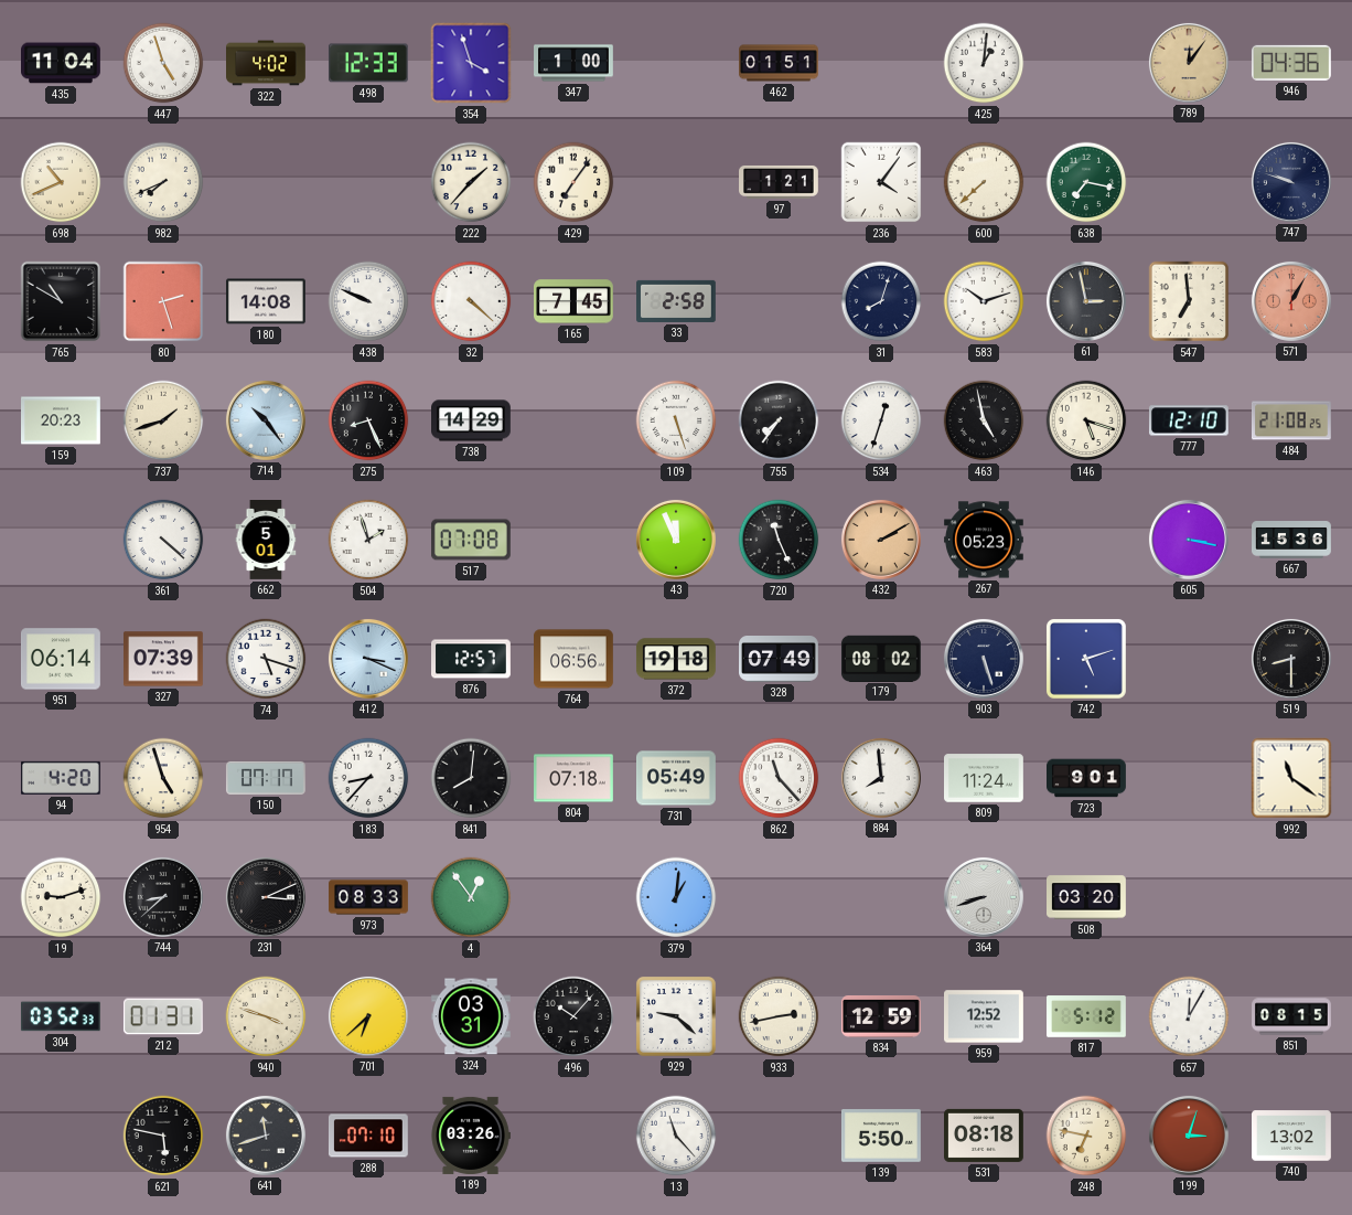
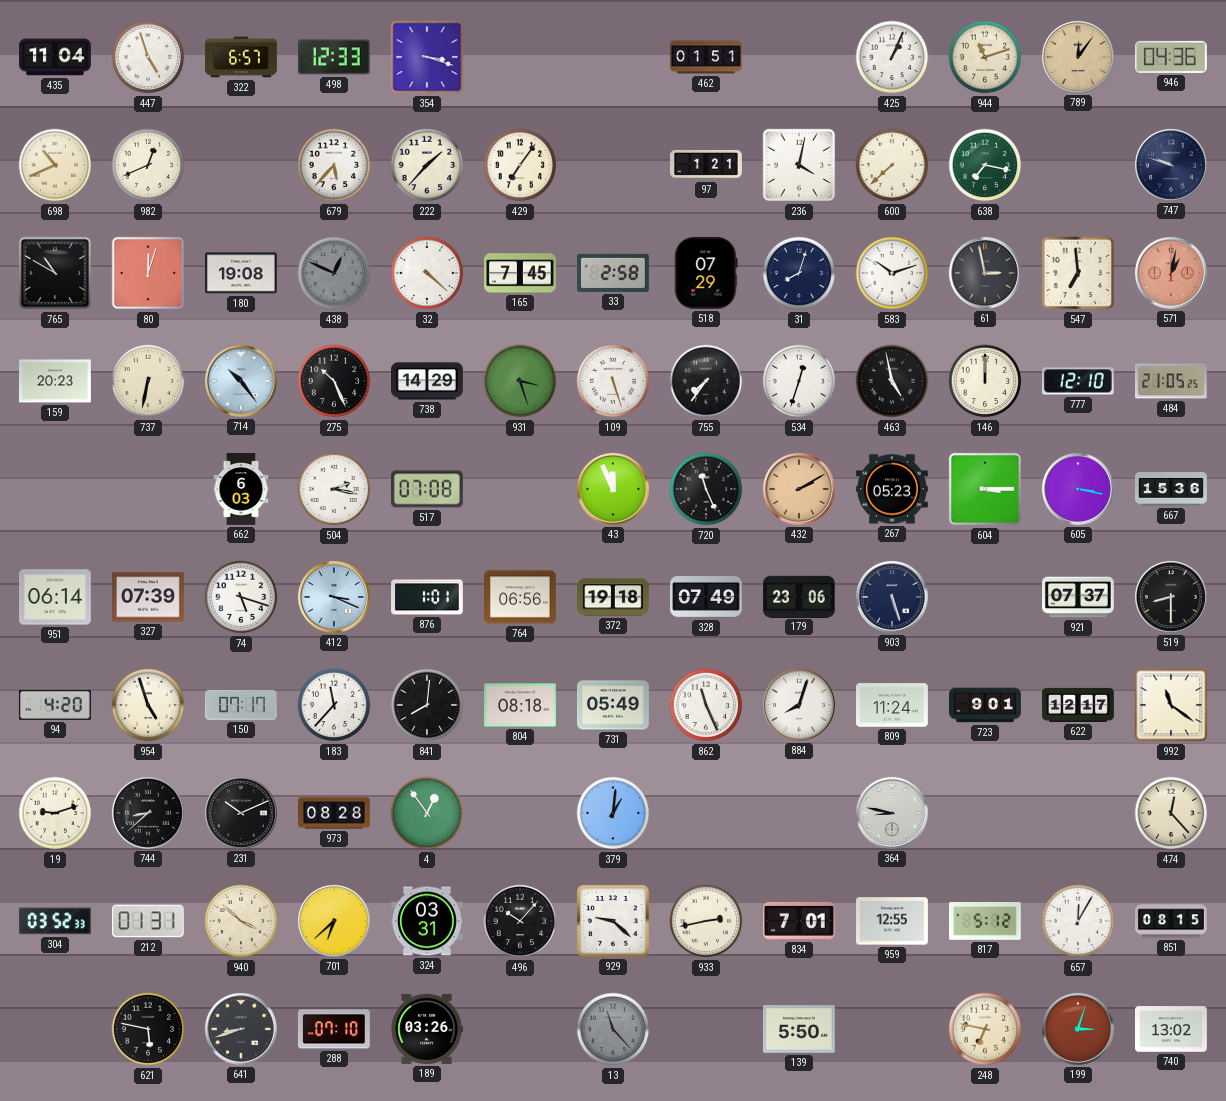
322: 4:02 -> 6:57
354: 3:57 -> 3:18
347: 1:00 -> none
425: 1:01 -> 1:04
944: none -> 11:12
982: 7:41 -> 12:41
679: none -> 5:37
236: 4:06 -> 4:02
80: 2:27 -> 12:03
180: 14:08 -> 19:08
438: 9:49 -> 12:49
438 dial: white -> grey
518: none -> 07:29
571: 1:05 -> 1:02
737: 1:42 -> 6:32
275: 8:26 -> 10:26
931: none -> 3:27
146: 5:18 -> 12:00
484: 21:08 -> 21:05
361: 4:22 -> none
662: 5:01 -> 6:03
504: 1:57 -> 2:17
604: none -> 3:15
876: 12:57 -> 1:01
179: 08:02 -> 23:06
742: 5:12 -> none
921: none -> 07:37
183: 8:37 -> 11:37
804: 07:18 -> 08:18
862: 11:23 -> 11:26
884: 7:59 -> 8:03
622: none -> 12:17
231: 3:11 -> 10:11
973: 08:33 -> 08:28
364: 8:42 -> 8:47
508: 03:20 -> none
474: none -> 12:23
940: 3:48 -> 3:52
834: 12:59 -> 7:01
959: 12:52 -> 12:55
641: 11:42 -> 8:42
13 dial: white -> grey
531: 08:18 -> none
